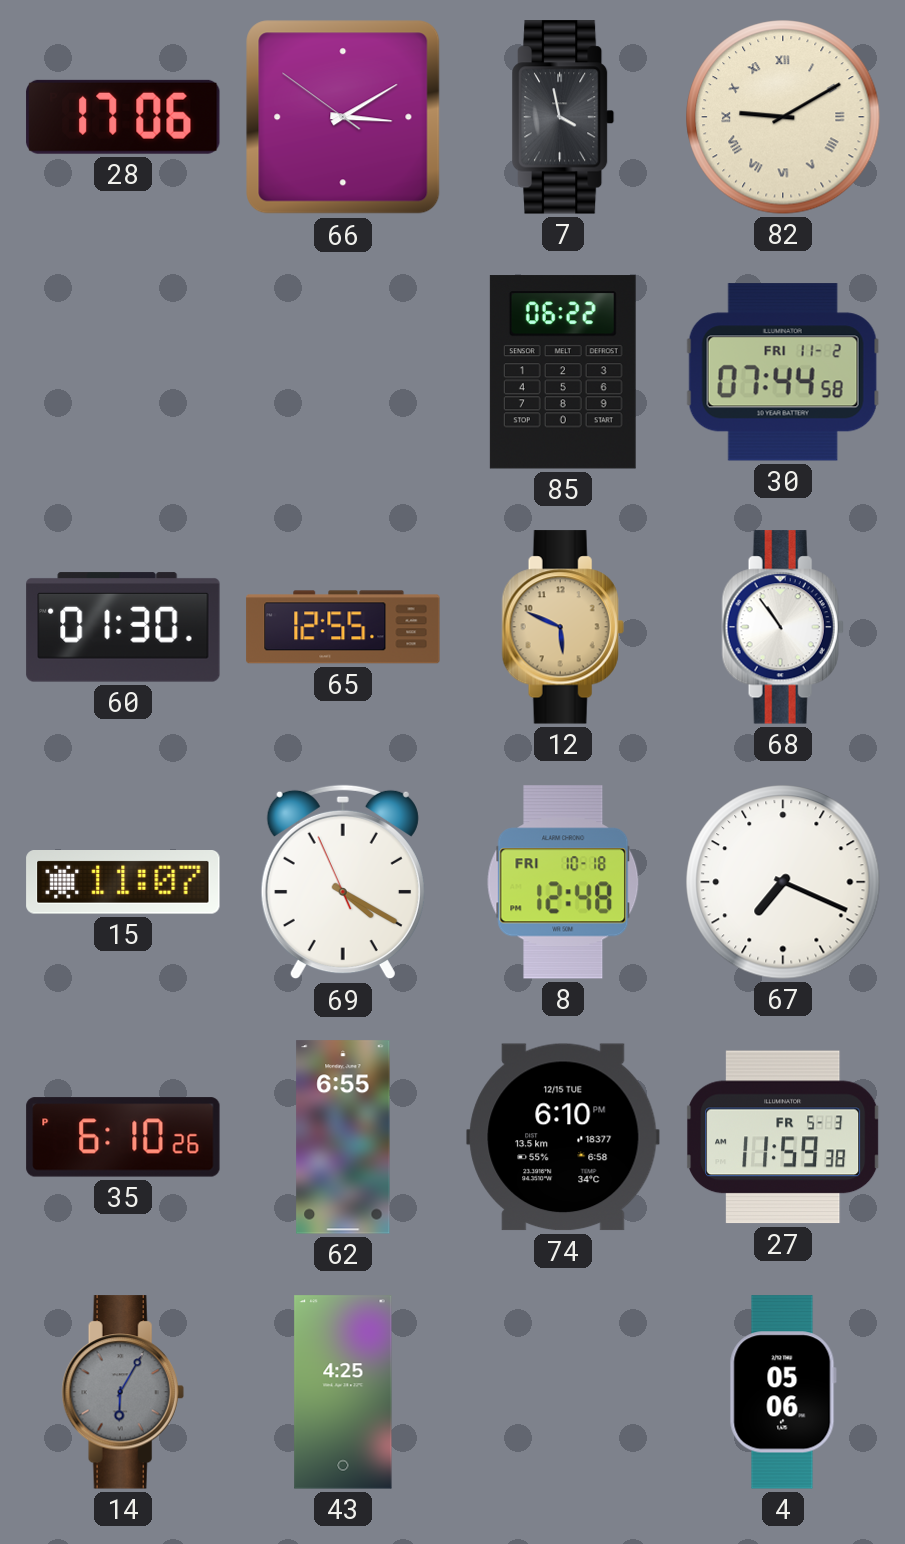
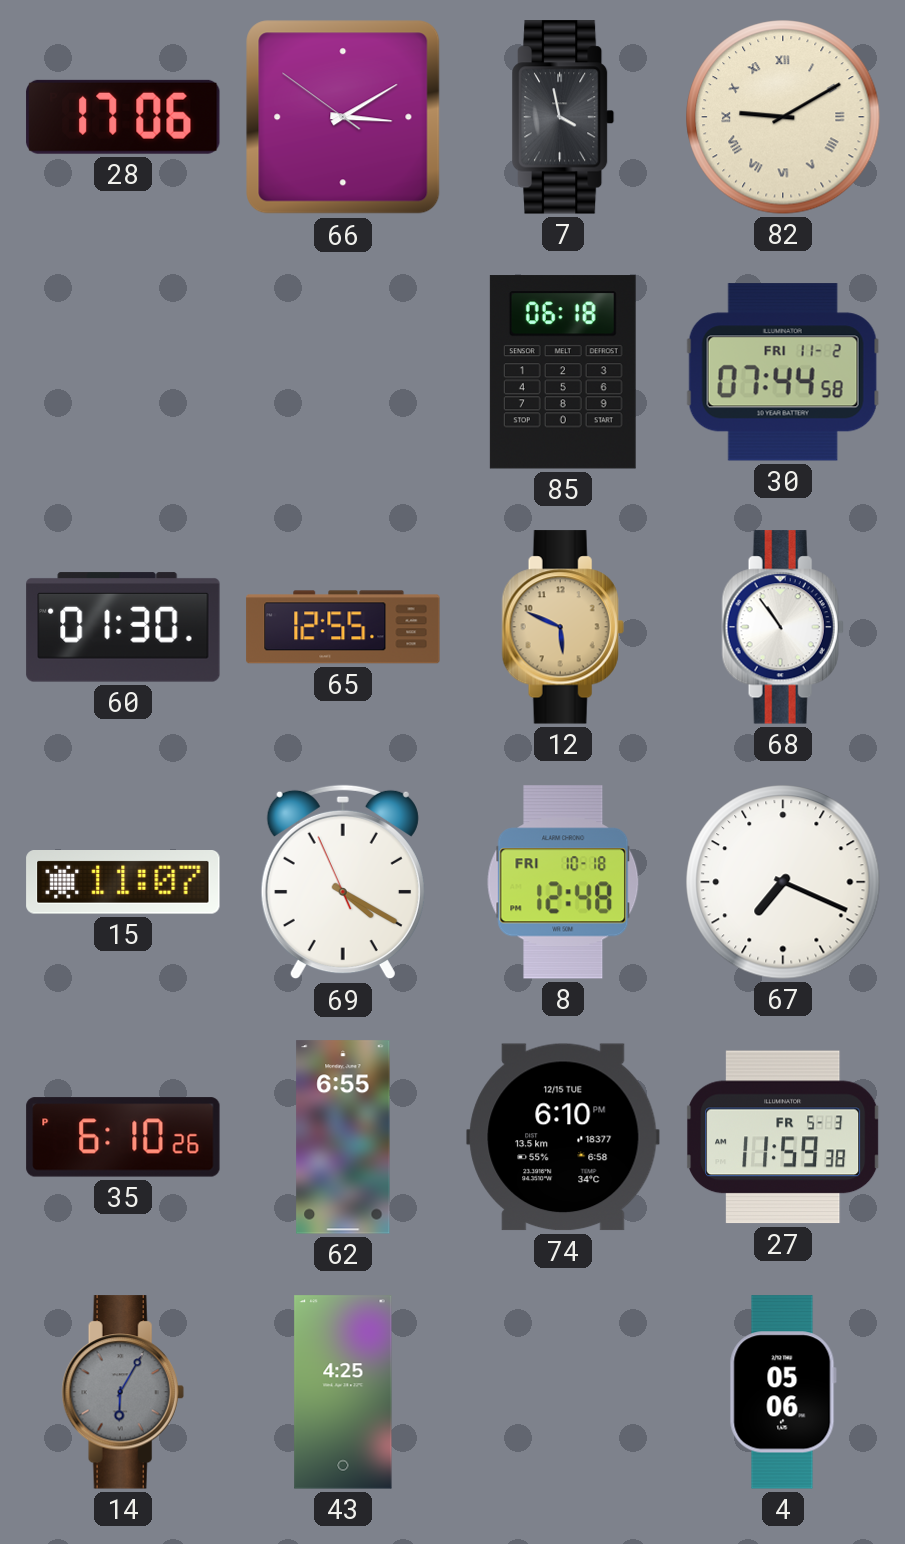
85: 06:22 -> 06:18
